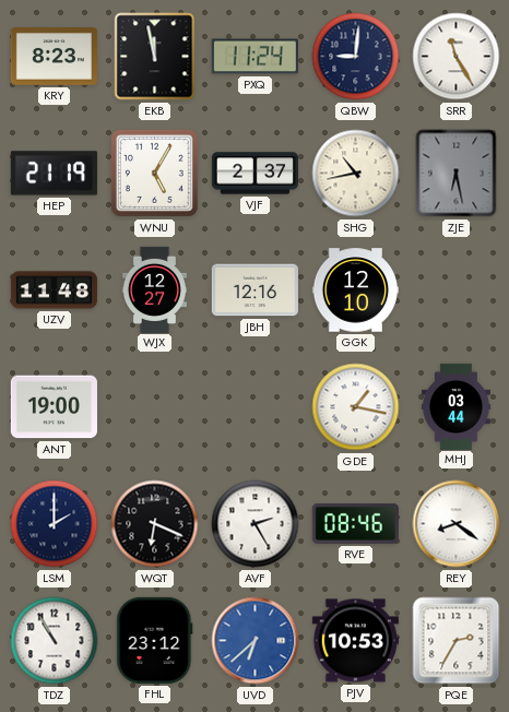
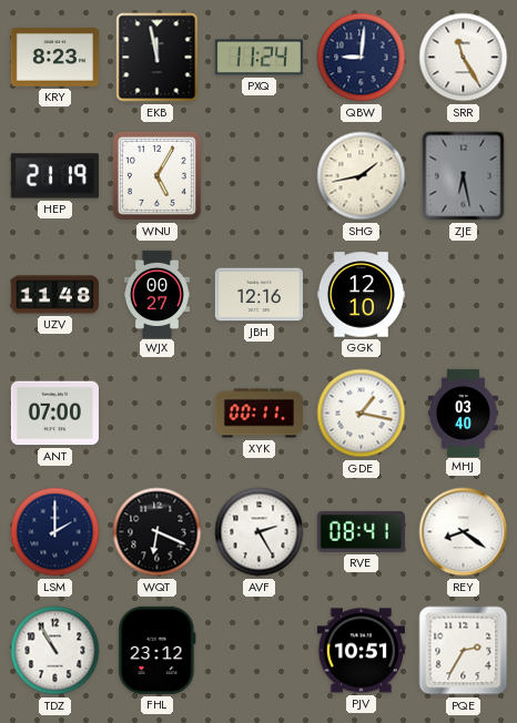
VJF: 2:37 -> none
SHG: 10:43 -> 1:43
WJX: 12:27 -> 00:27
ANT: 19:00 -> 07:00
XYK: none -> 00:11
MHJ: 03:44 -> 03:40
RVE: 08:46 -> 08:41
UVD: 6:38 -> none
PJV: 10:53 -> 10:51
